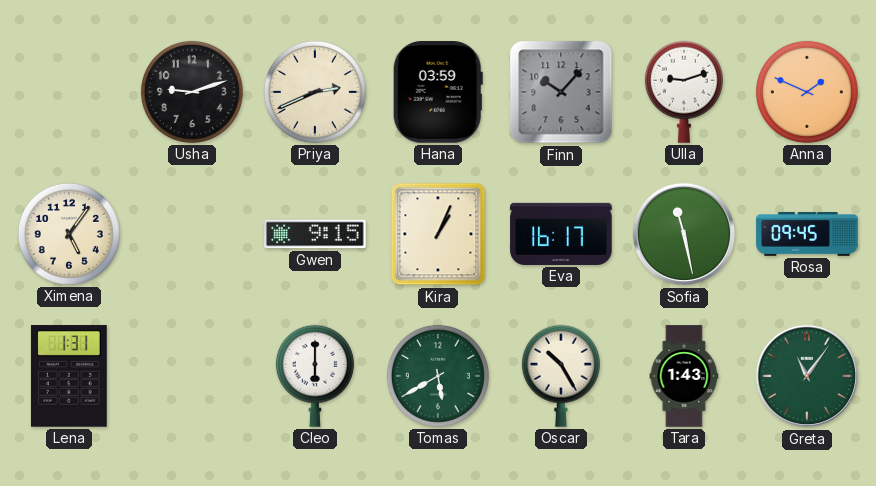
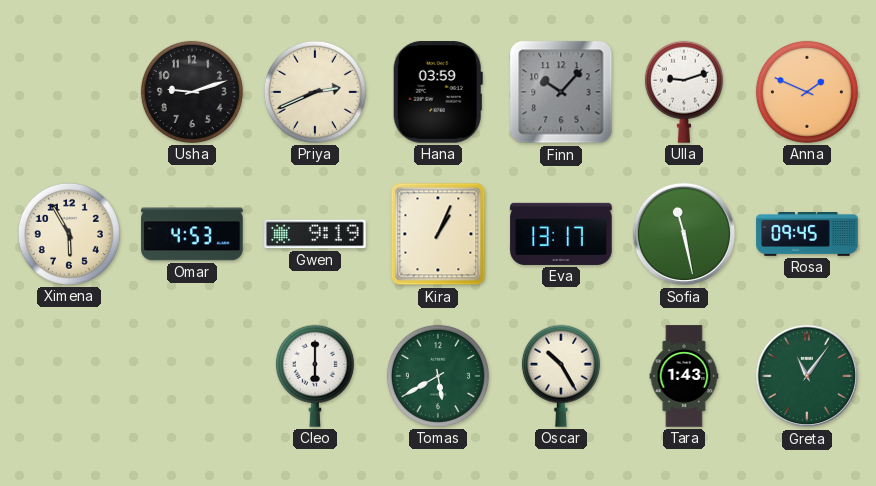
Ximena: 5:06 -> 5:55
Omar: none -> 4:53
Gwen: 9:15 -> 9:19
Eva: 16:17 -> 13:17
Lena: 1:31 -> none
